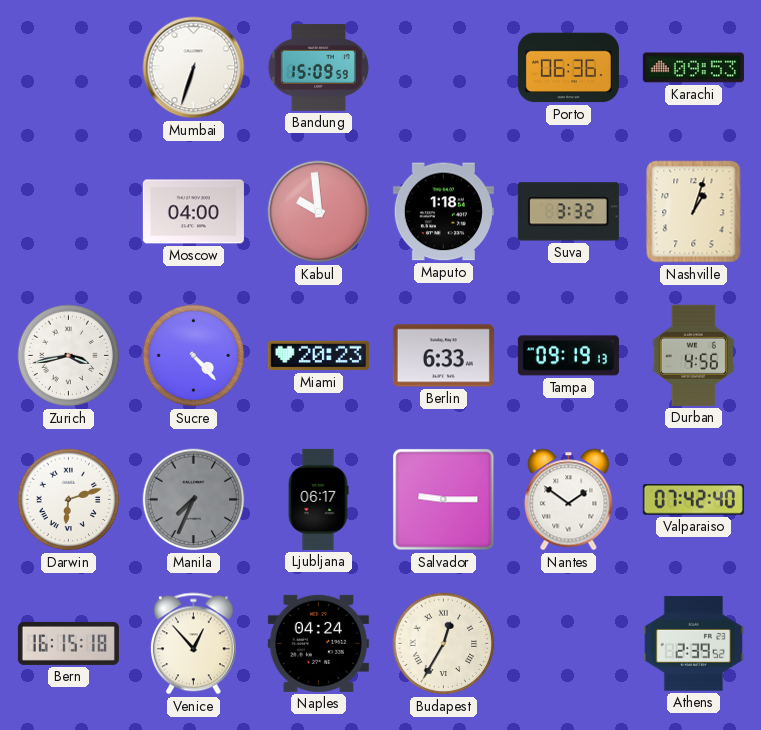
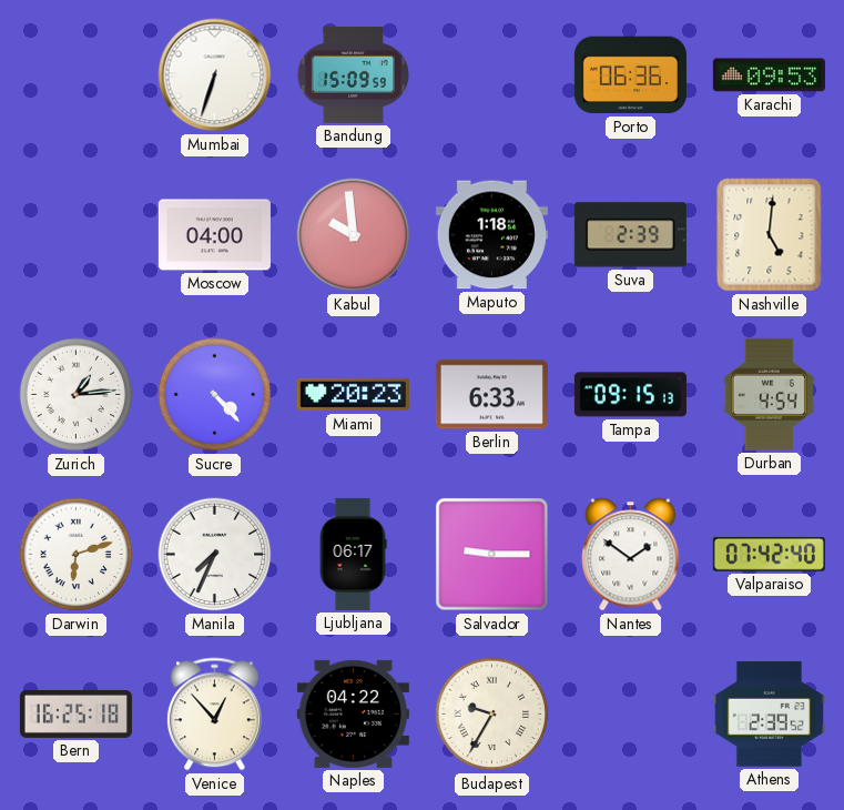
Suva: 3:32 -> 2:39
Nashville: 1:03 -> 5:01
Zurich: 3:43 -> 1:14
Tampa: 09:19 -> 09:15
Durban: 4:56 -> 4:54
Manila dial: grey -> white
Bern: 16:15 -> 16:25
Naples: 04:24 -> 04:22
Budapest: 12:35 -> 9:35
